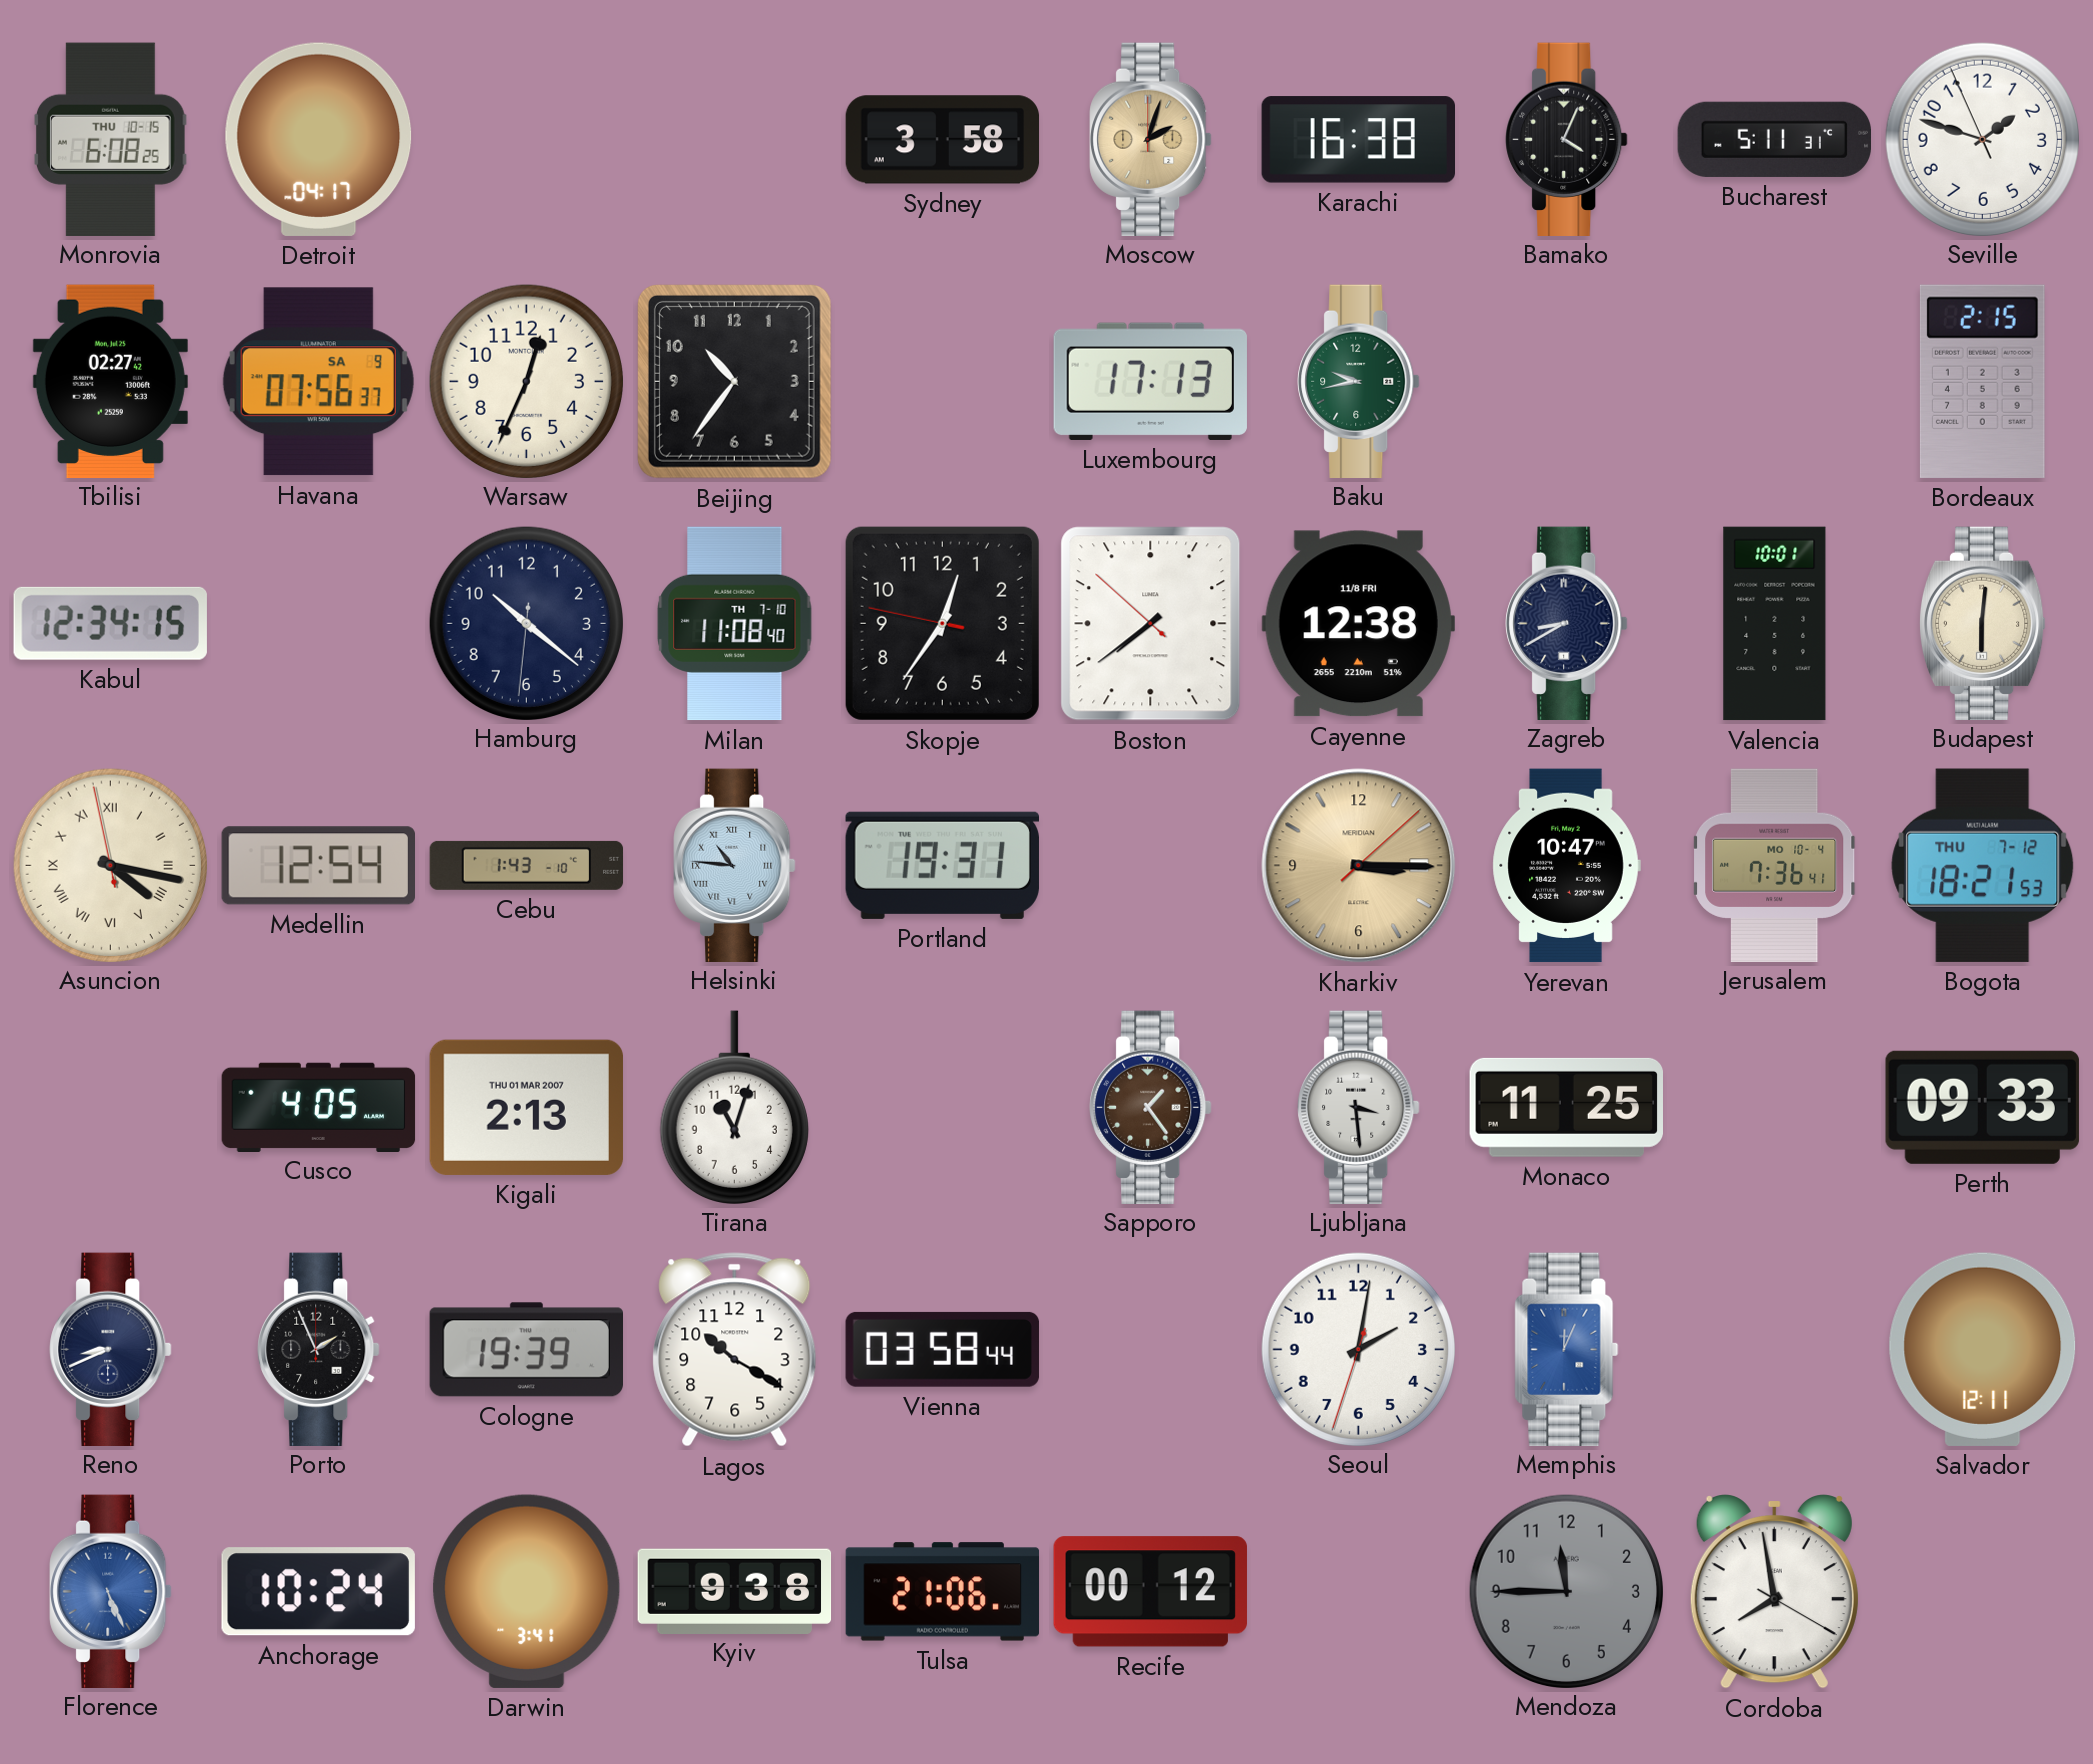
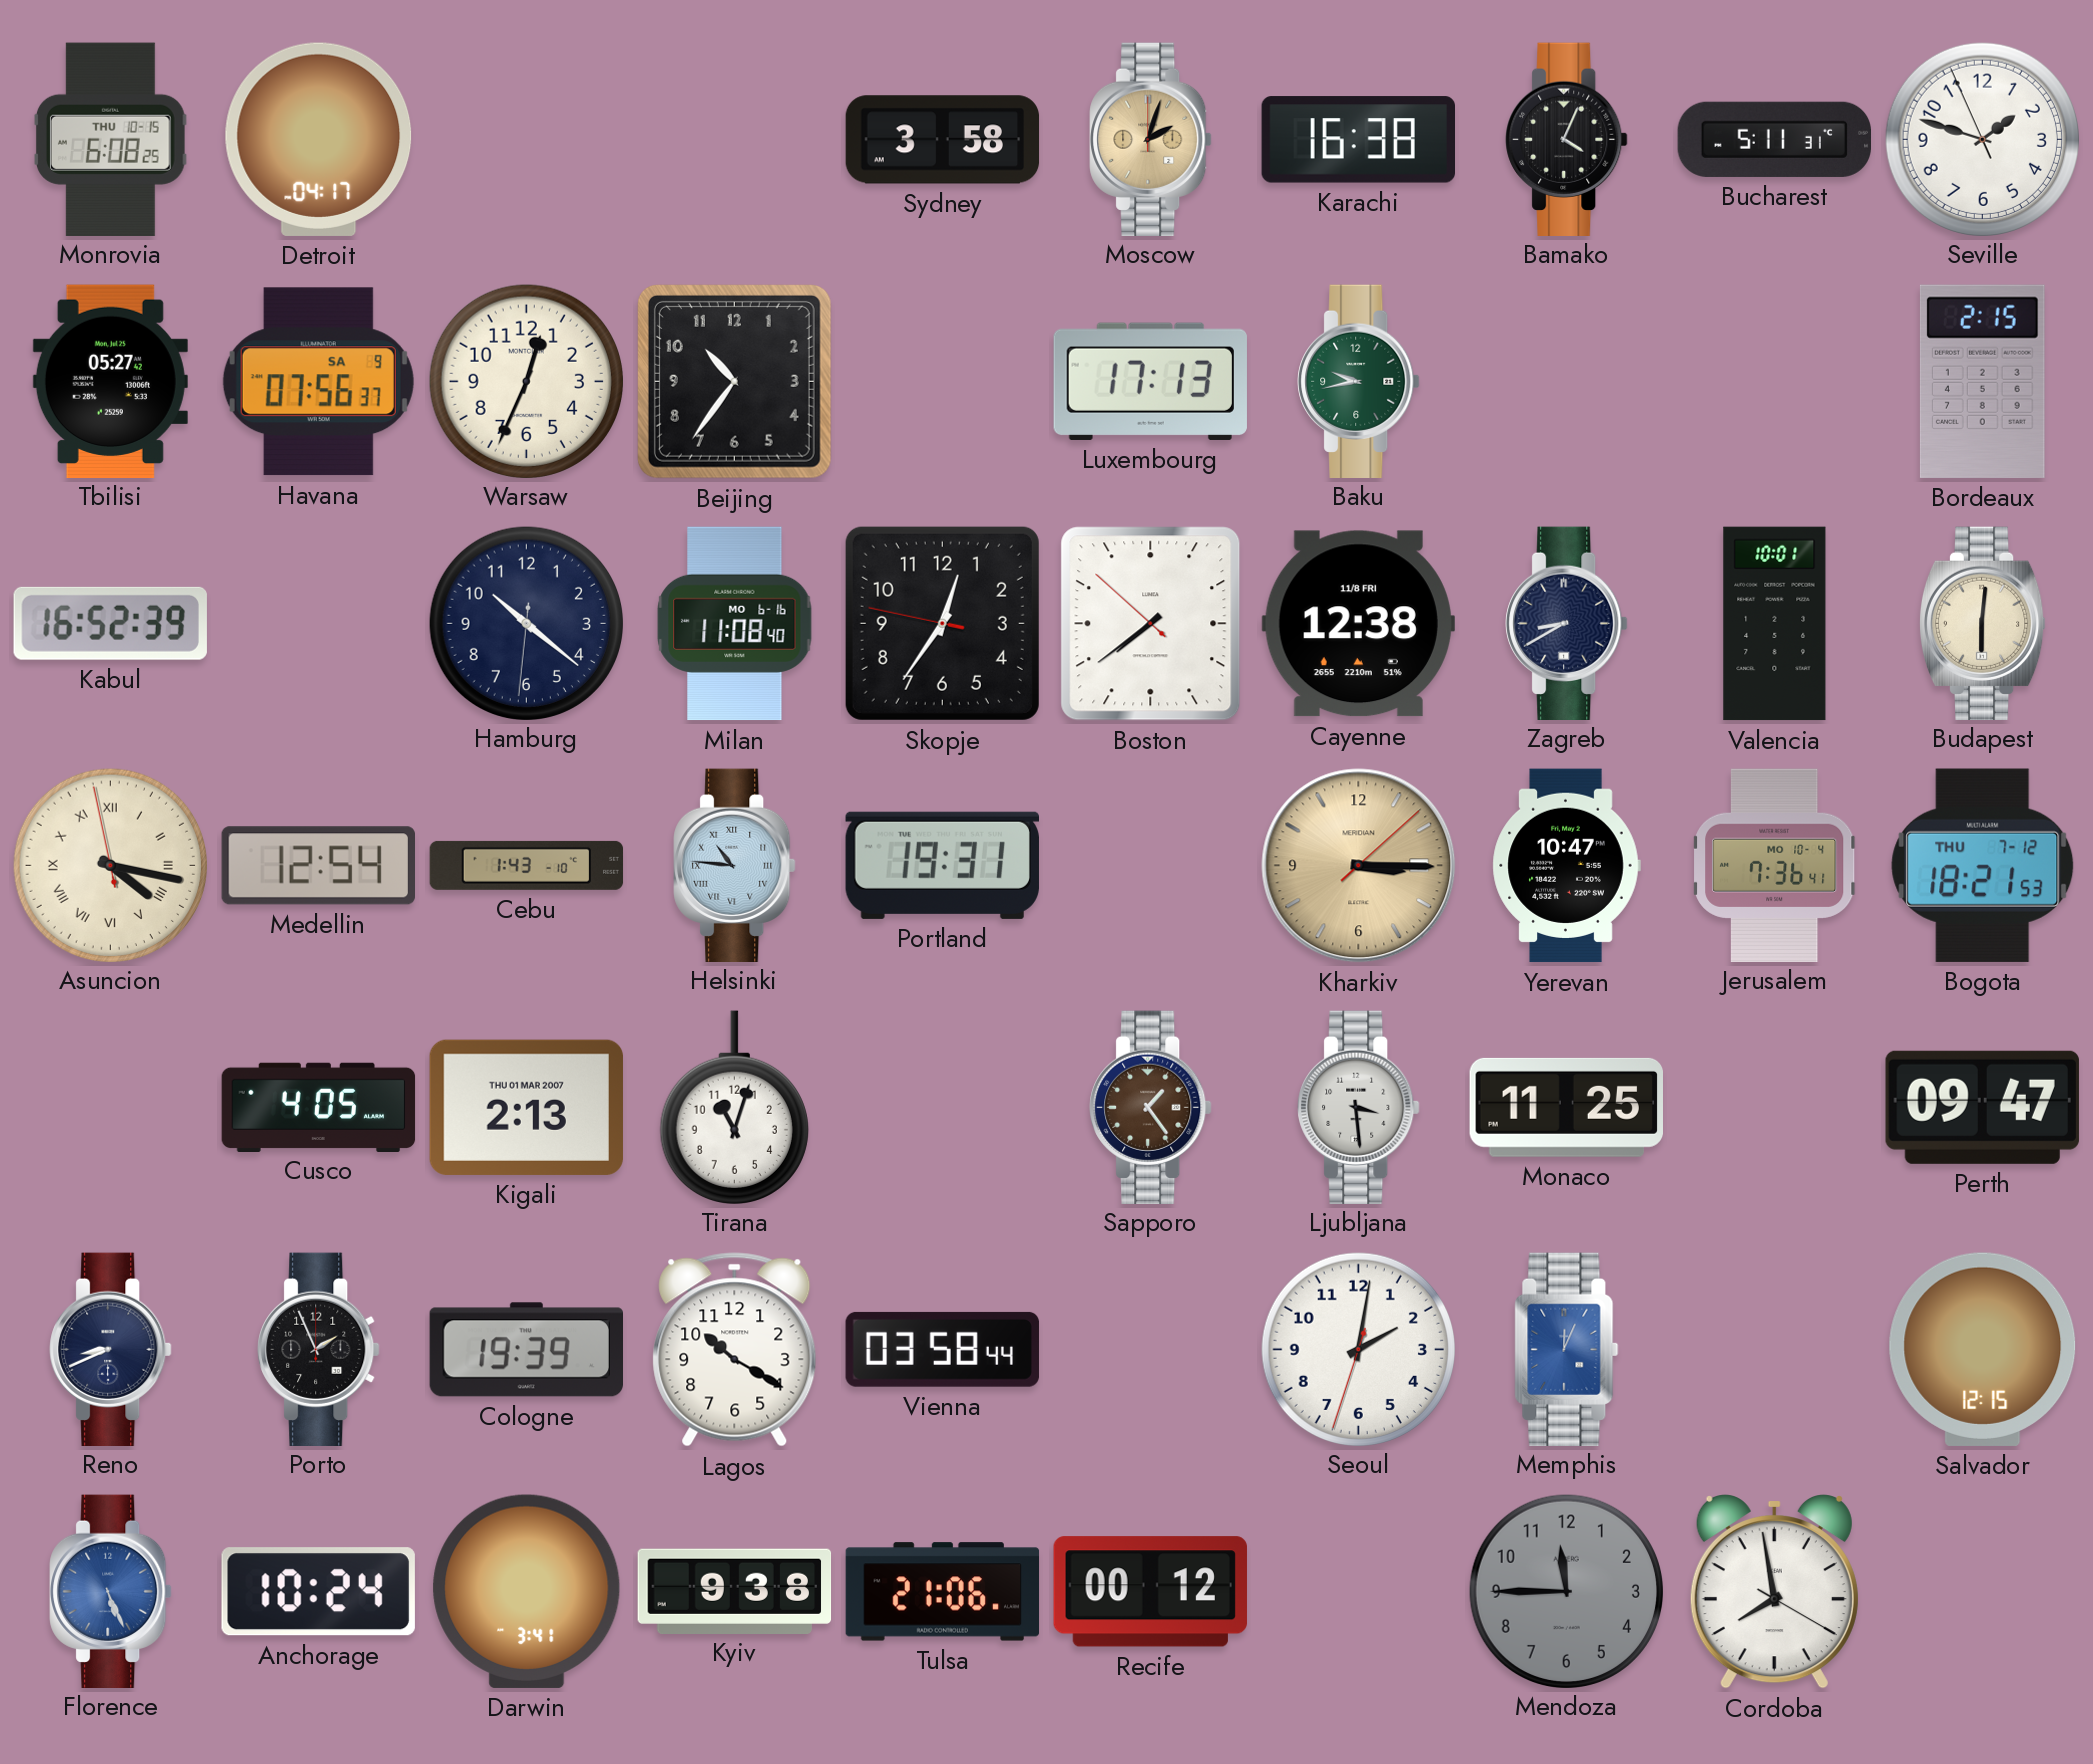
Tbilisi: 02:27 -> 05:27
Kabul: 12:34 -> 16:52
Milan date: TH 7-10 -> MO 6-16
Perth: 09:33 -> 09:47
Salvador: 12:11 -> 12:15
